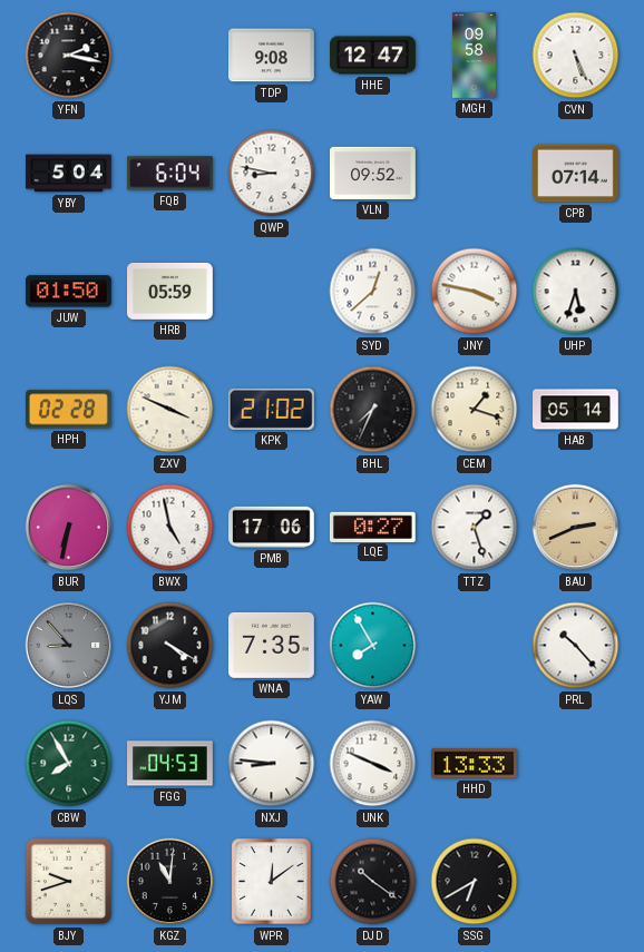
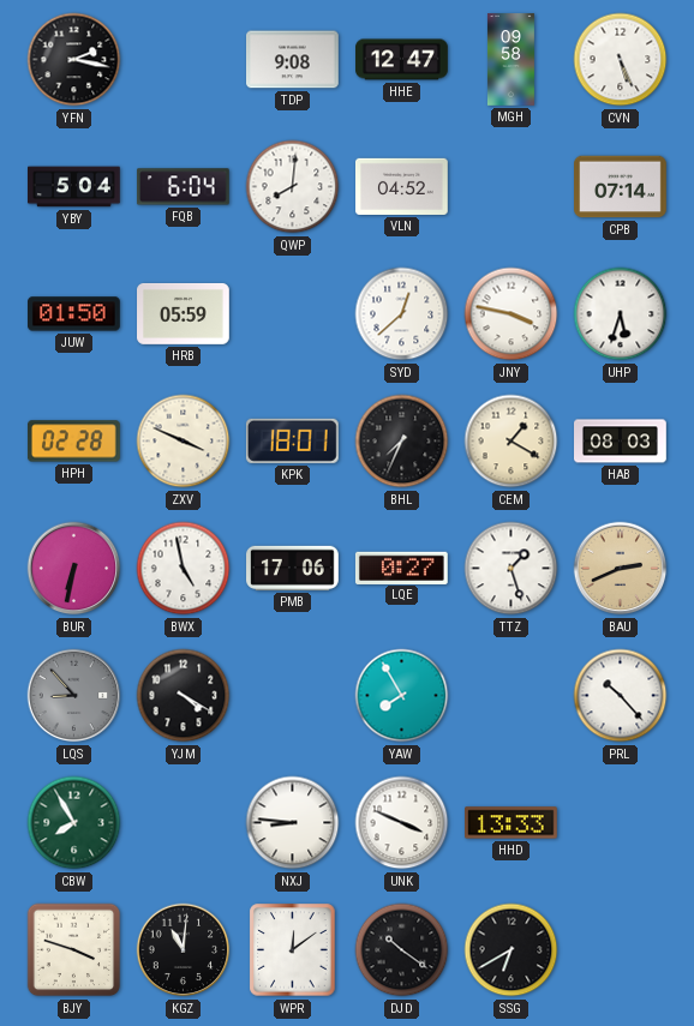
QWP: 8:47 -> 8:01
VLN: 09:52 -> 04:52
KPK: 21:02 -> 18:01
CEM: 1:18 -> 1:20
HAB: 05:14 -> 08:03
WNA: 7:35 -> none
FGG: 04:53 -> none
BJY: 9:42 -> 3:48
